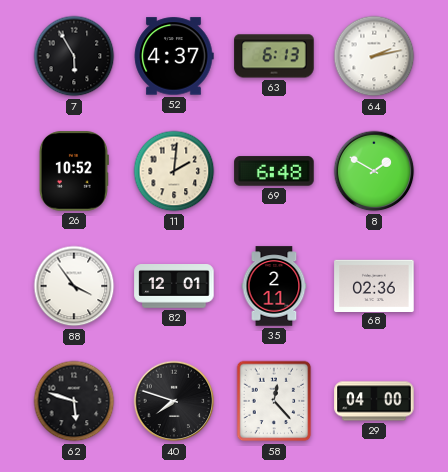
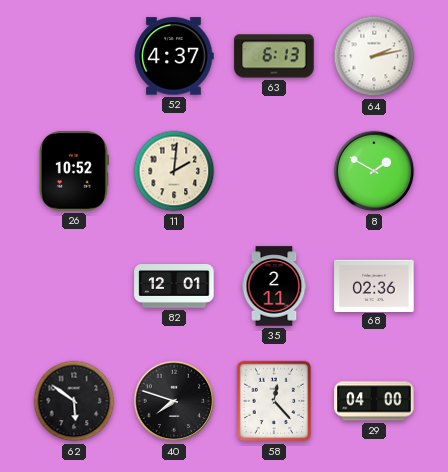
7: 5:55 -> none
69: 6:48 -> none
88: 3:54 -> none
62: 5:48 -> 5:51
